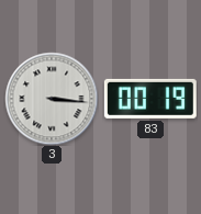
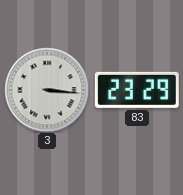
83: 00:19 -> 23:29
